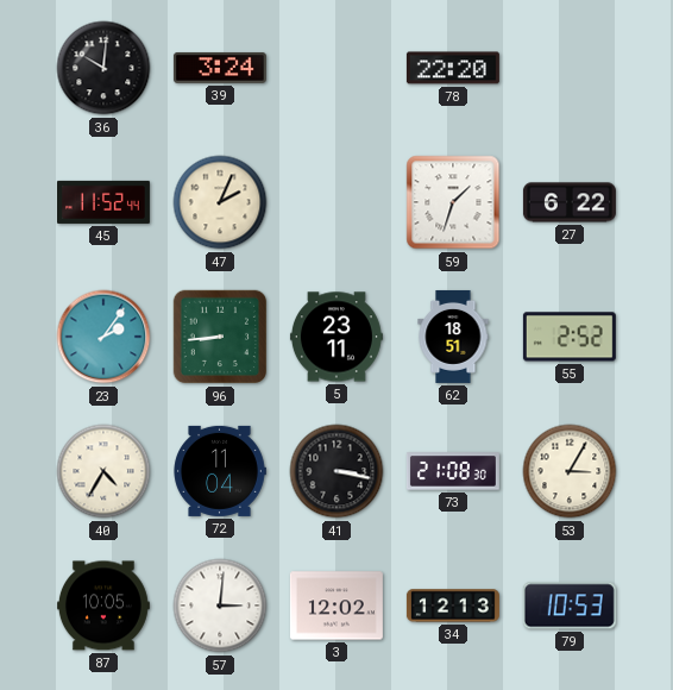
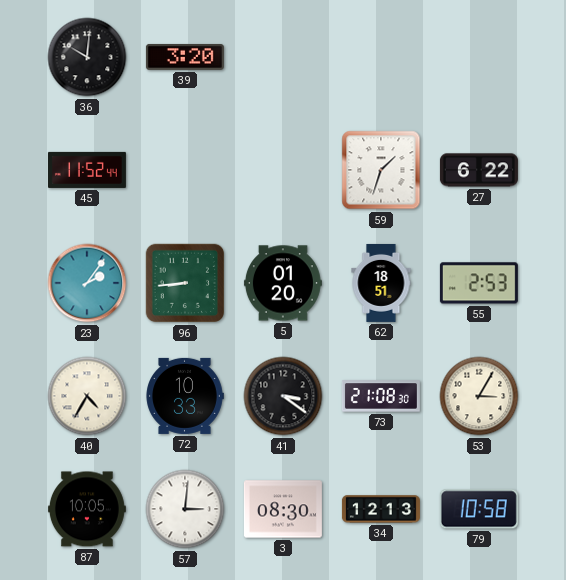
39: 3:24 -> 3:20
78: 22:20 -> none
47: 2:04 -> none
5: 23:11 -> 01:20
55: 2:52 -> 2:53
72: 11:04 -> 10:33
41: 3:17 -> 3:21
3: 12:02 -> 08:30
79: 10:53 -> 10:58
